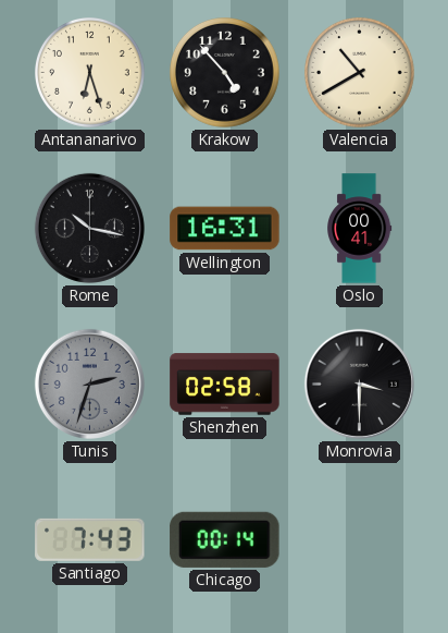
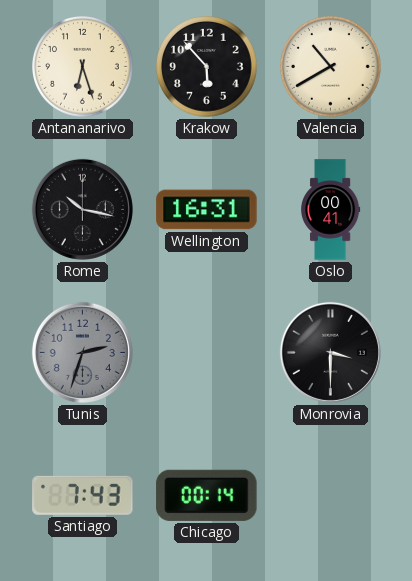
Krakow: 4:53 -> 5:53
Shenzhen: 02:58 -> none
